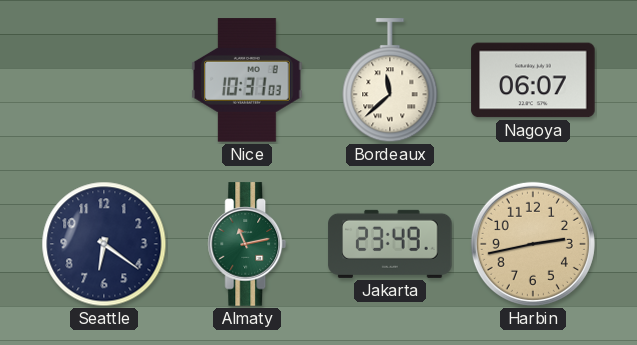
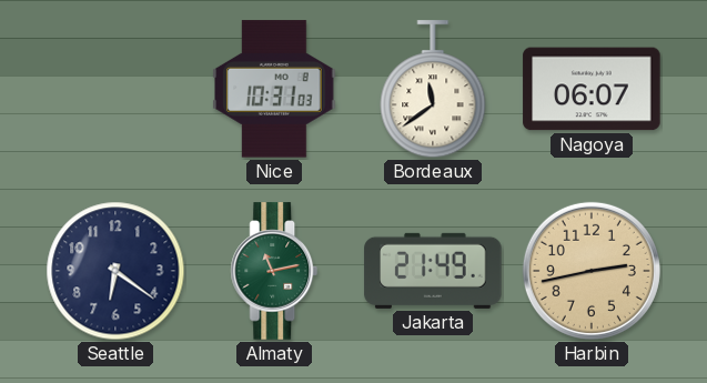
Bordeaux: 11:38 -> 11:39
Jakarta: 23:49 -> 21:49
